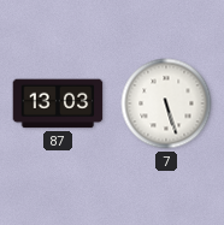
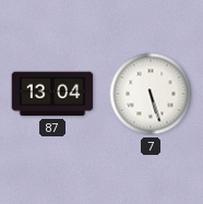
87: 13:03 -> 13:04
